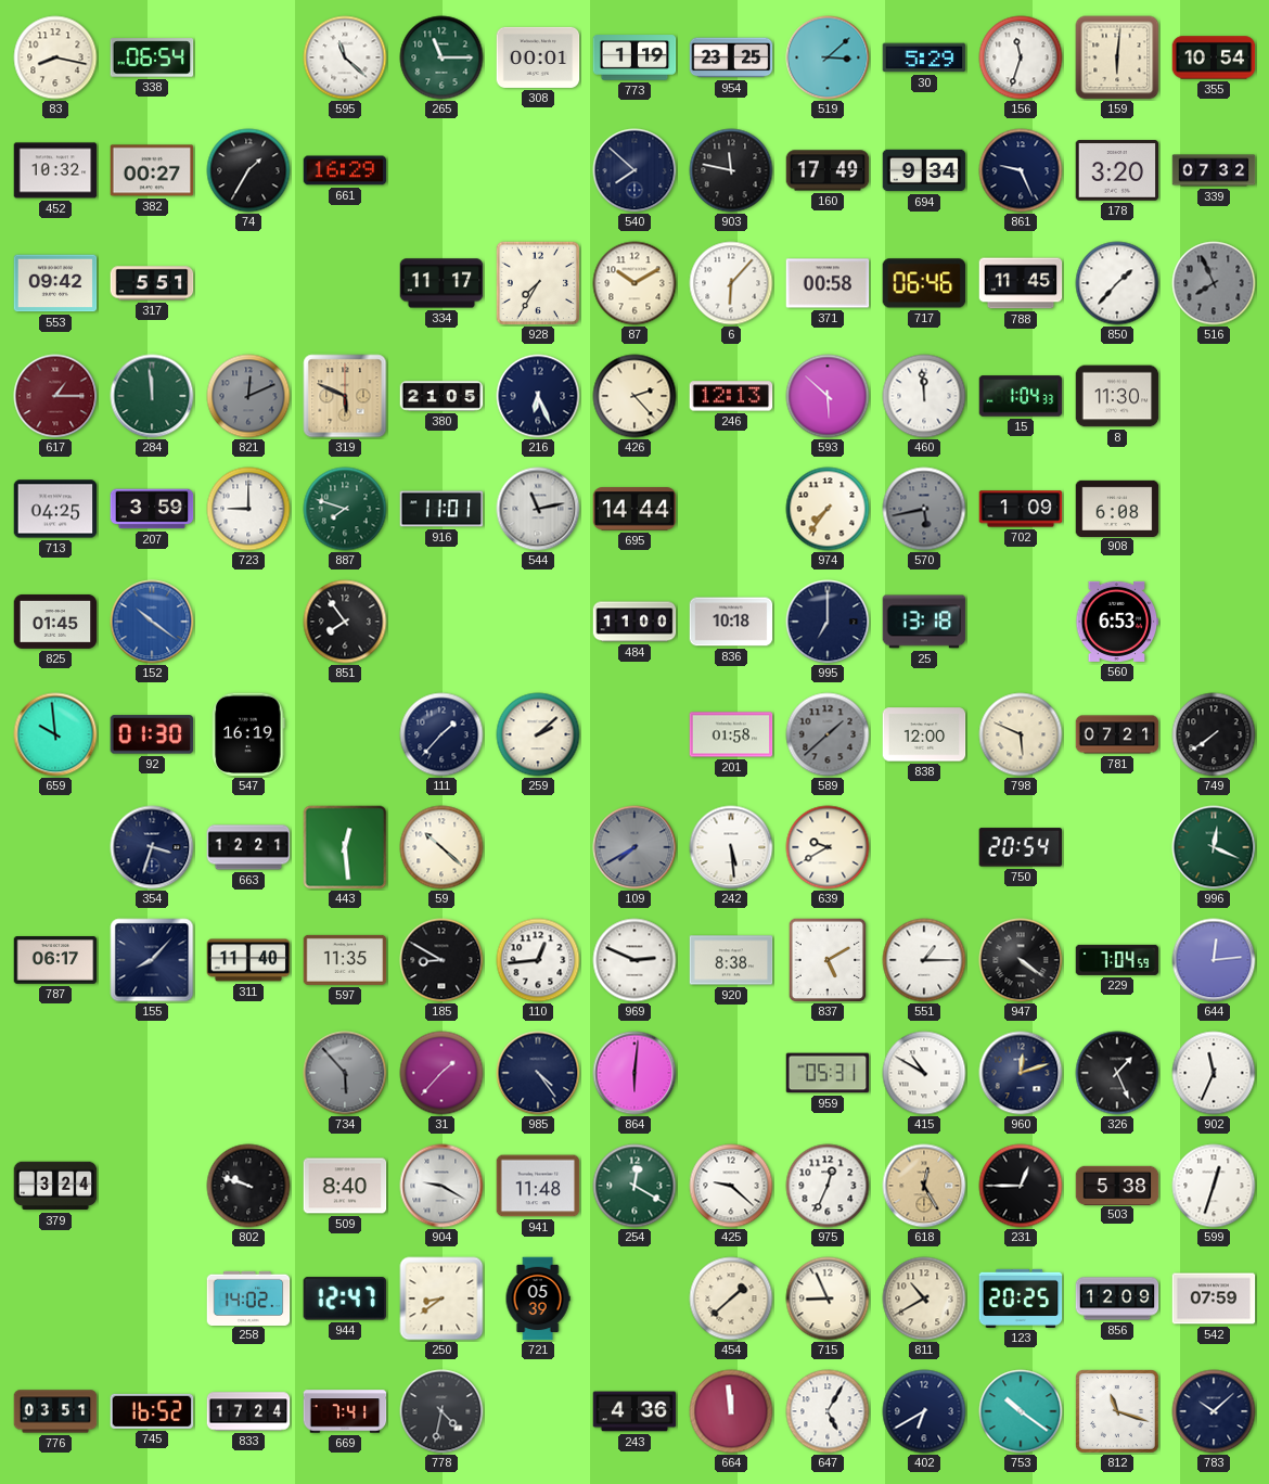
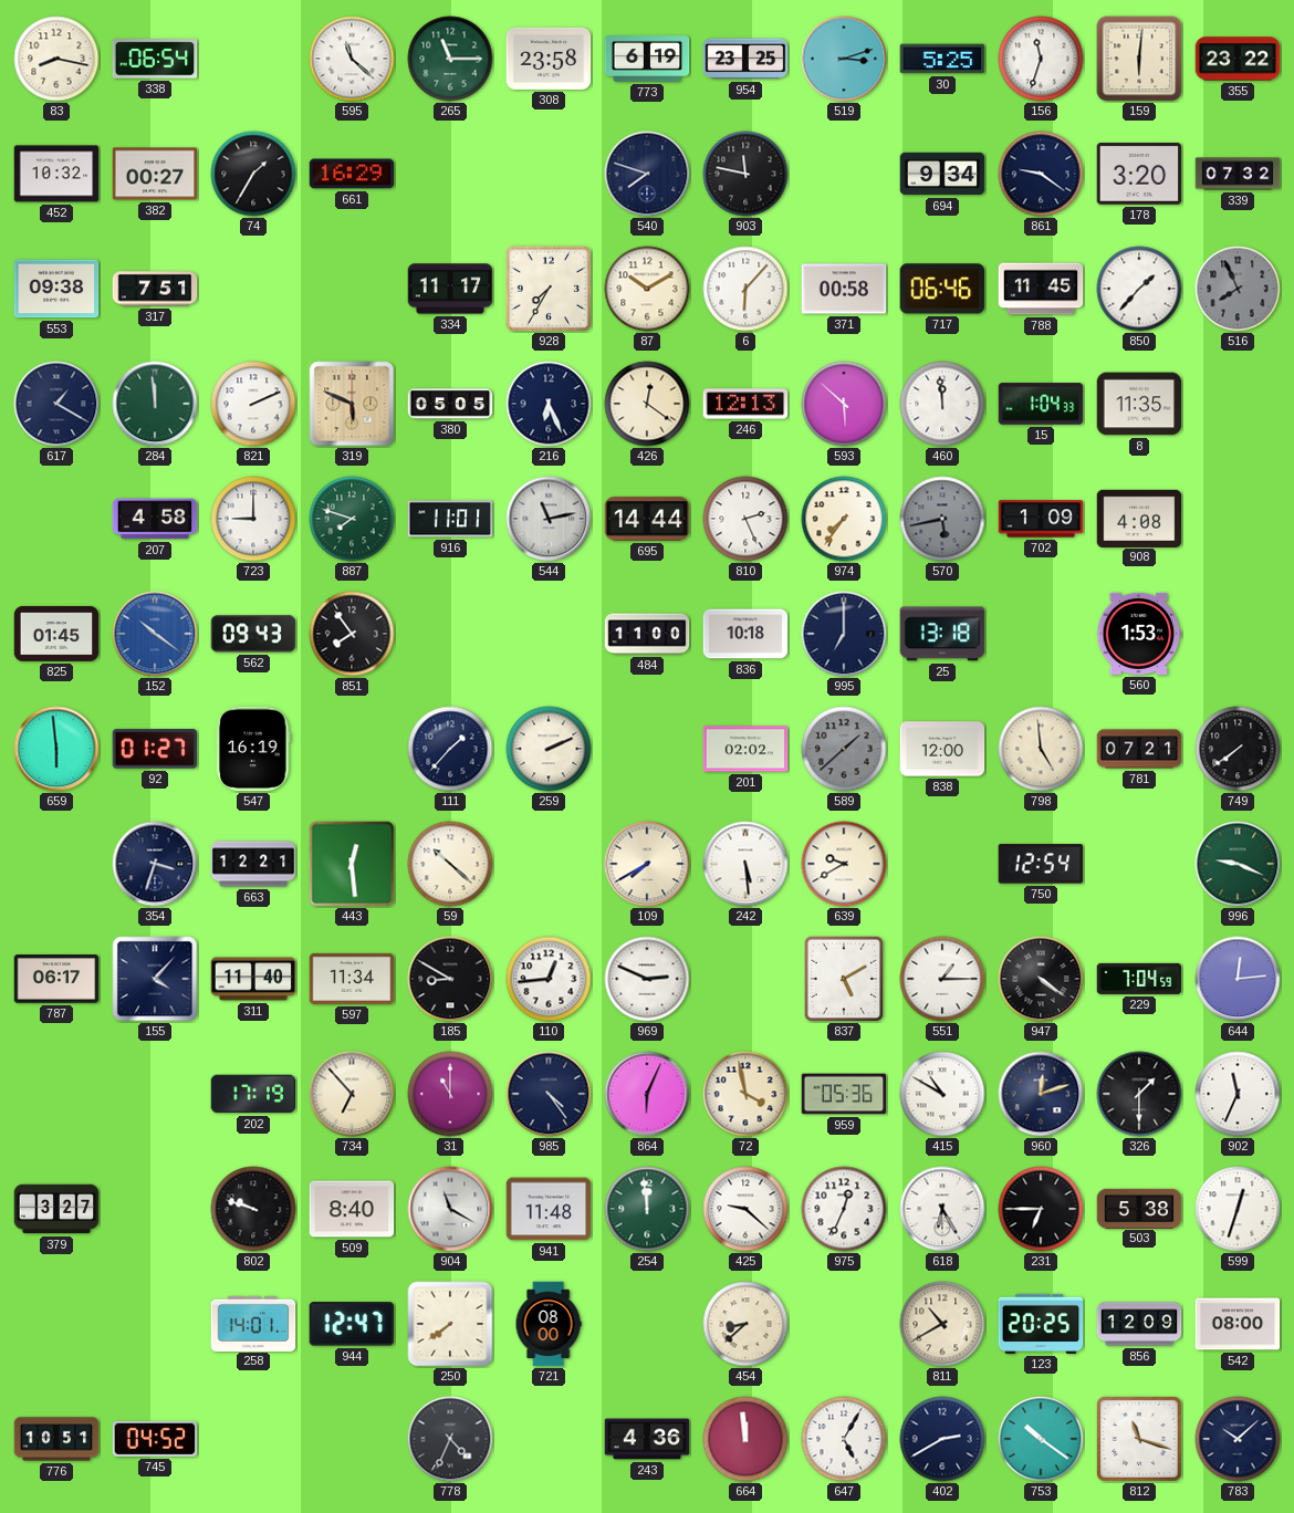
308: 00:01 -> 23:58
773: 1:19 -> 6:19
519: 3:08 -> 3:12
30: 5:29 -> 5:25
355: 10:54 -> 23:22
540: 7:52 -> 7:48
160: 17:49 -> none
861: 9:26 -> 9:21
553: 09:42 -> 09:38
317: 5:51 -> 7:51
617: 1:15 -> 1:20
617 dial: burgundy -> navy
821: 12:11 -> 2:11
821 dial: grey -> white
380: 21:05 -> 05:05
426: 2:23 -> 12:21
8: 11:30 -> 11:35
713: 04:25 -> none
207: 3:59 -> 4:58
810: none -> 2:26
908: 6:08 -> 4:08
562: none -> 09:43
560: 6:53 -> 1:53
659: 9:59 -> 5:59
92: 01:30 -> 01:27
259: 2:08 -> 2:11
201: 01:58 -> 02:02
798: 5:49 -> 4:59
109 dial: grey -> cream
750: 20:54 -> 12:54
996: 12:19 -> 9:19
155: 8:07 -> 4:07
597: 11:35 -> 11:34
920: 8:38 -> none
202: none -> 17:19
734: 5:53 -> 6:53
734 dial: grey -> cream
31: 1:37 -> 11:00
864: 6:01 -> 6:04
72: none -> 3:58
959: 05:31 -> 05:36
326: 1:26 -> 1:30
379: 3:24 -> 3:27
904: 9:20 -> 11:20
254: 12:20 -> 11:59
618: 12:25 -> 6:25
618 dial: champagne -> white
231: 12:45 -> 6:45
258: 14:02 -> 14:01
250: 8:39 -> 7:39
721: 05:39 -> 08:00
454: 1:38 -> 8:38
715: 8:56 -> none
542: 07:59 -> 08:00
776: 03:51 -> 10:51
745: 16:52 -> 04:52
833: 17:24 -> none
669: 7:41 -> none
778: 4:32 -> 4:34
402: 6:40 -> 2:40
